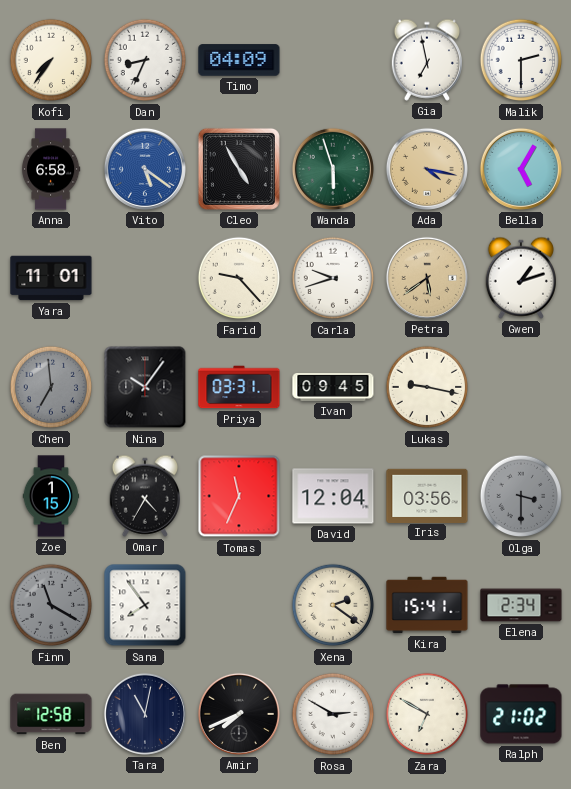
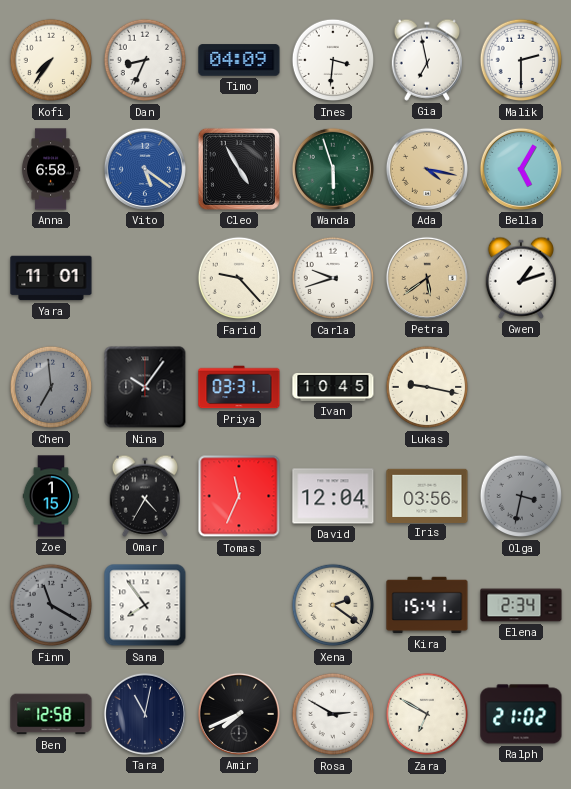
Ines: none -> 3:31
Ivan: 09:45 -> 10:45
Olga: 3:30 -> 3:32
